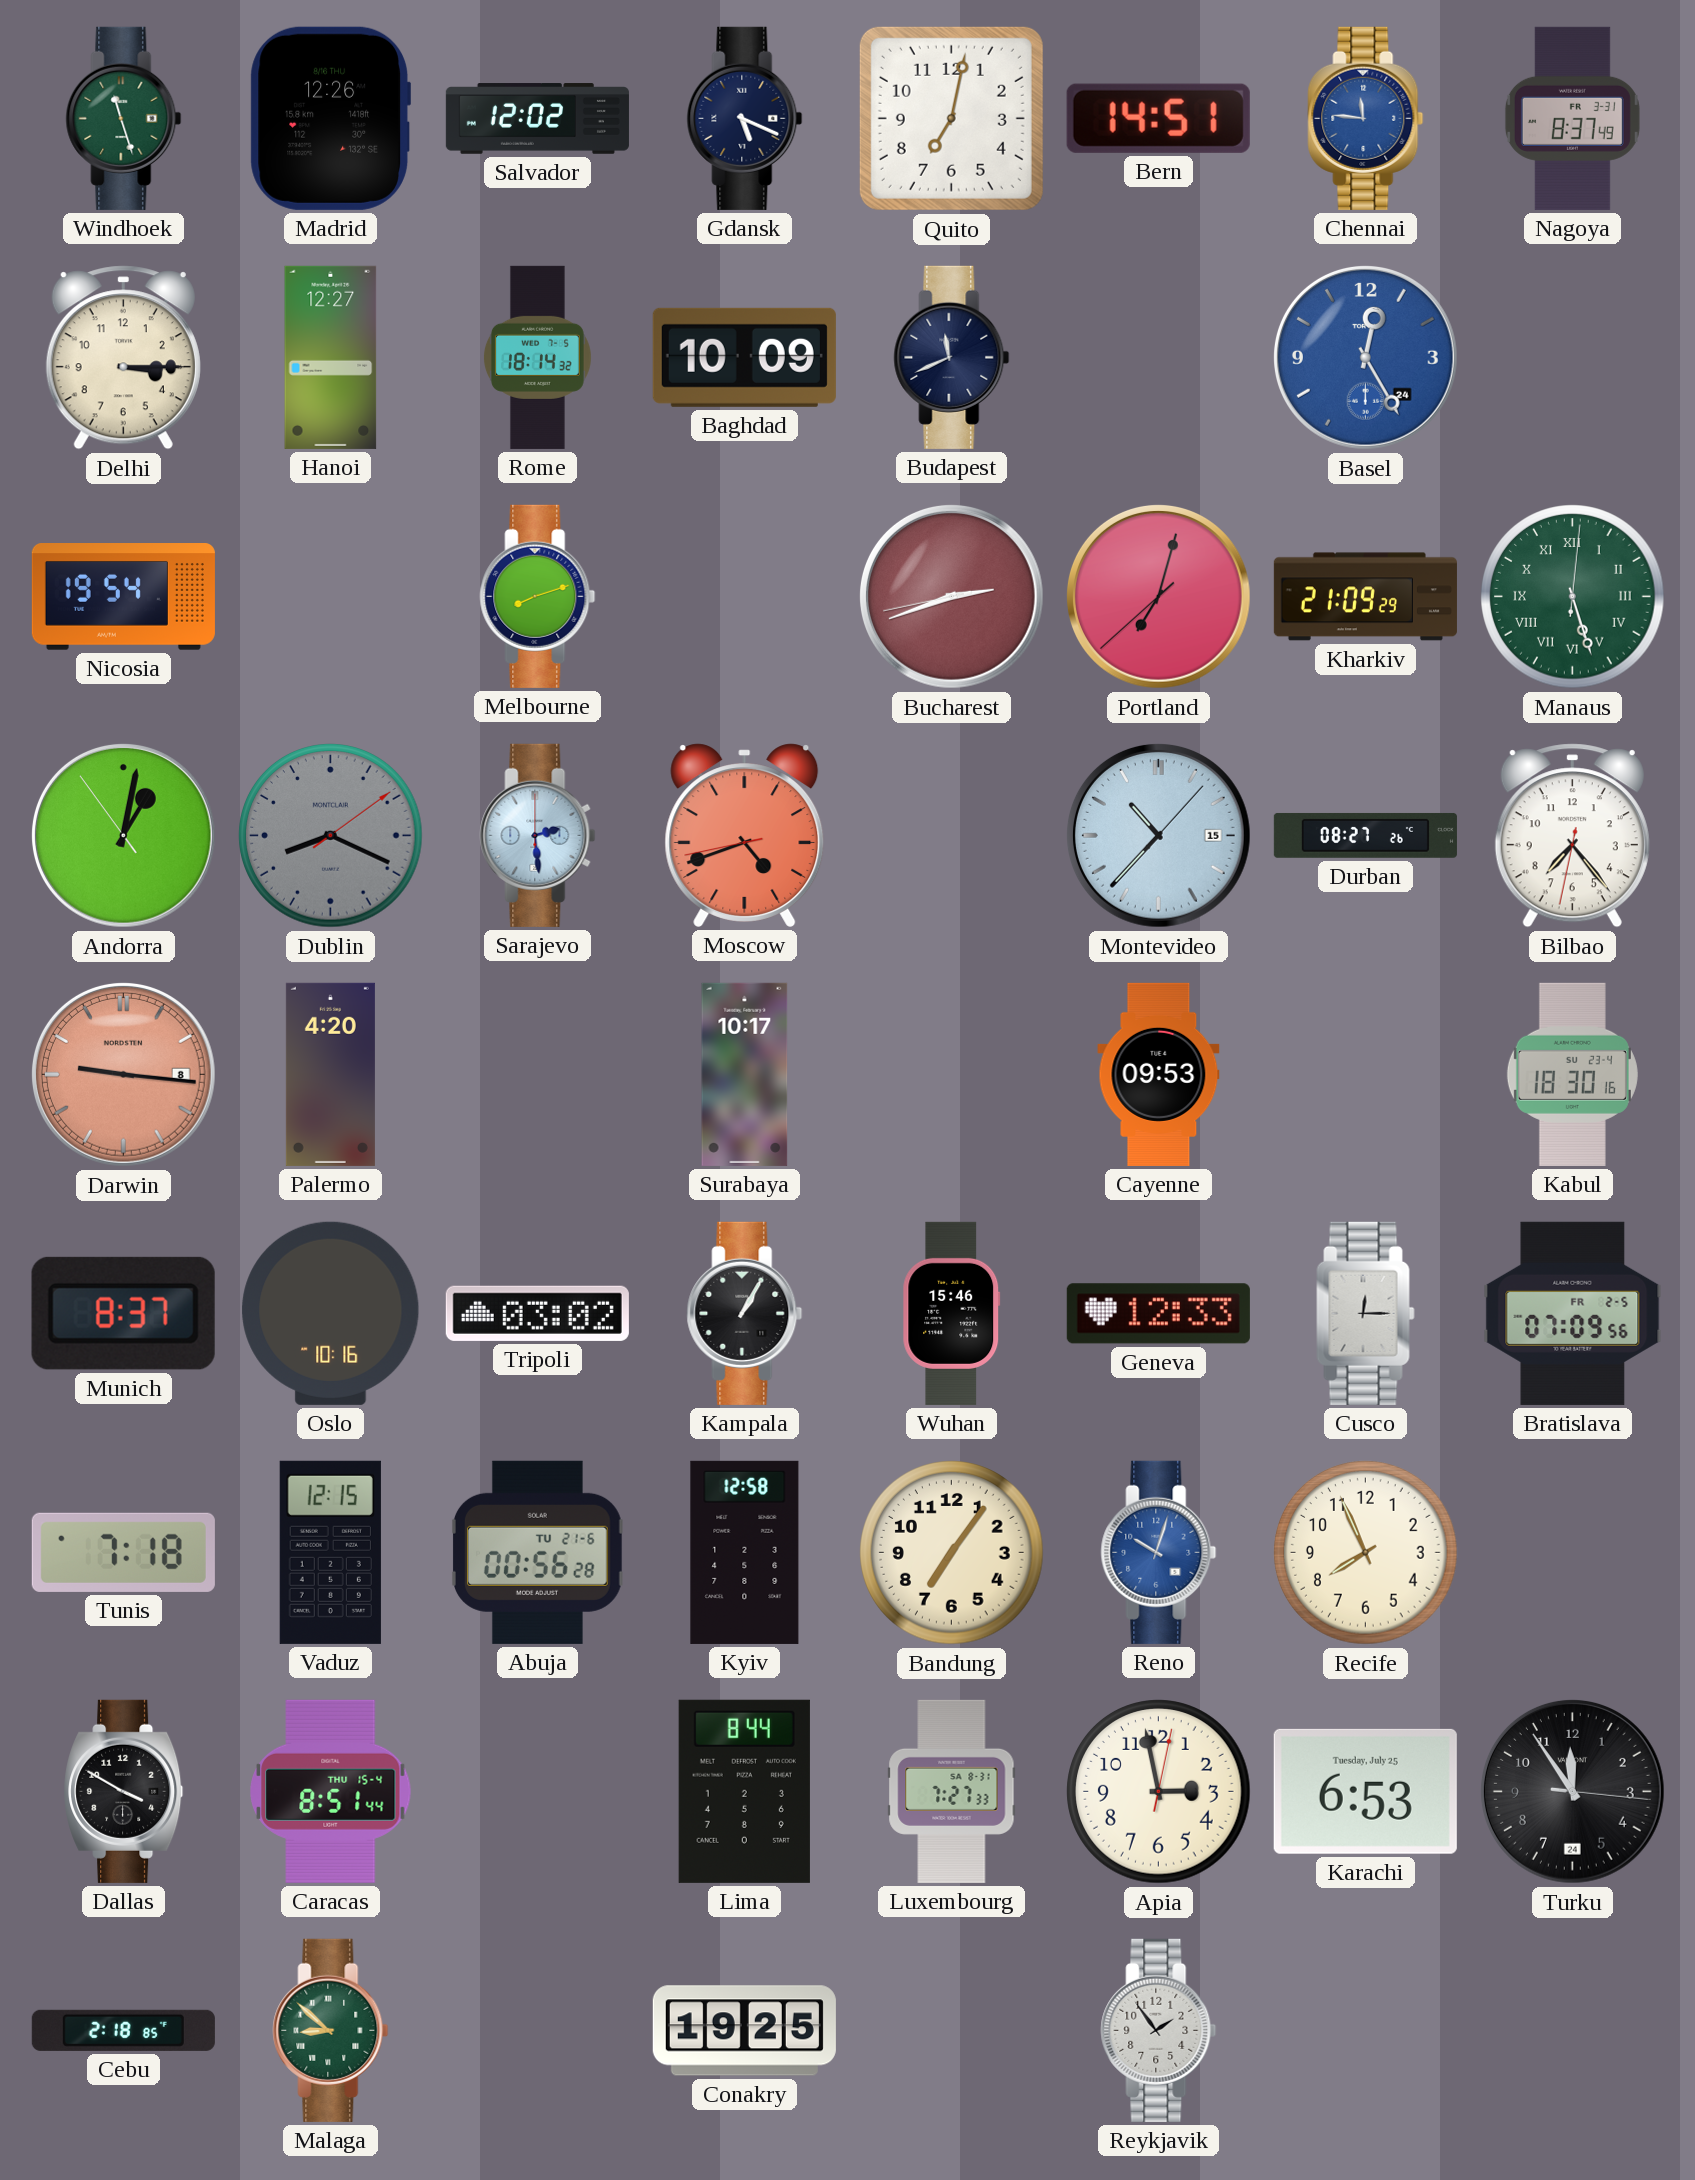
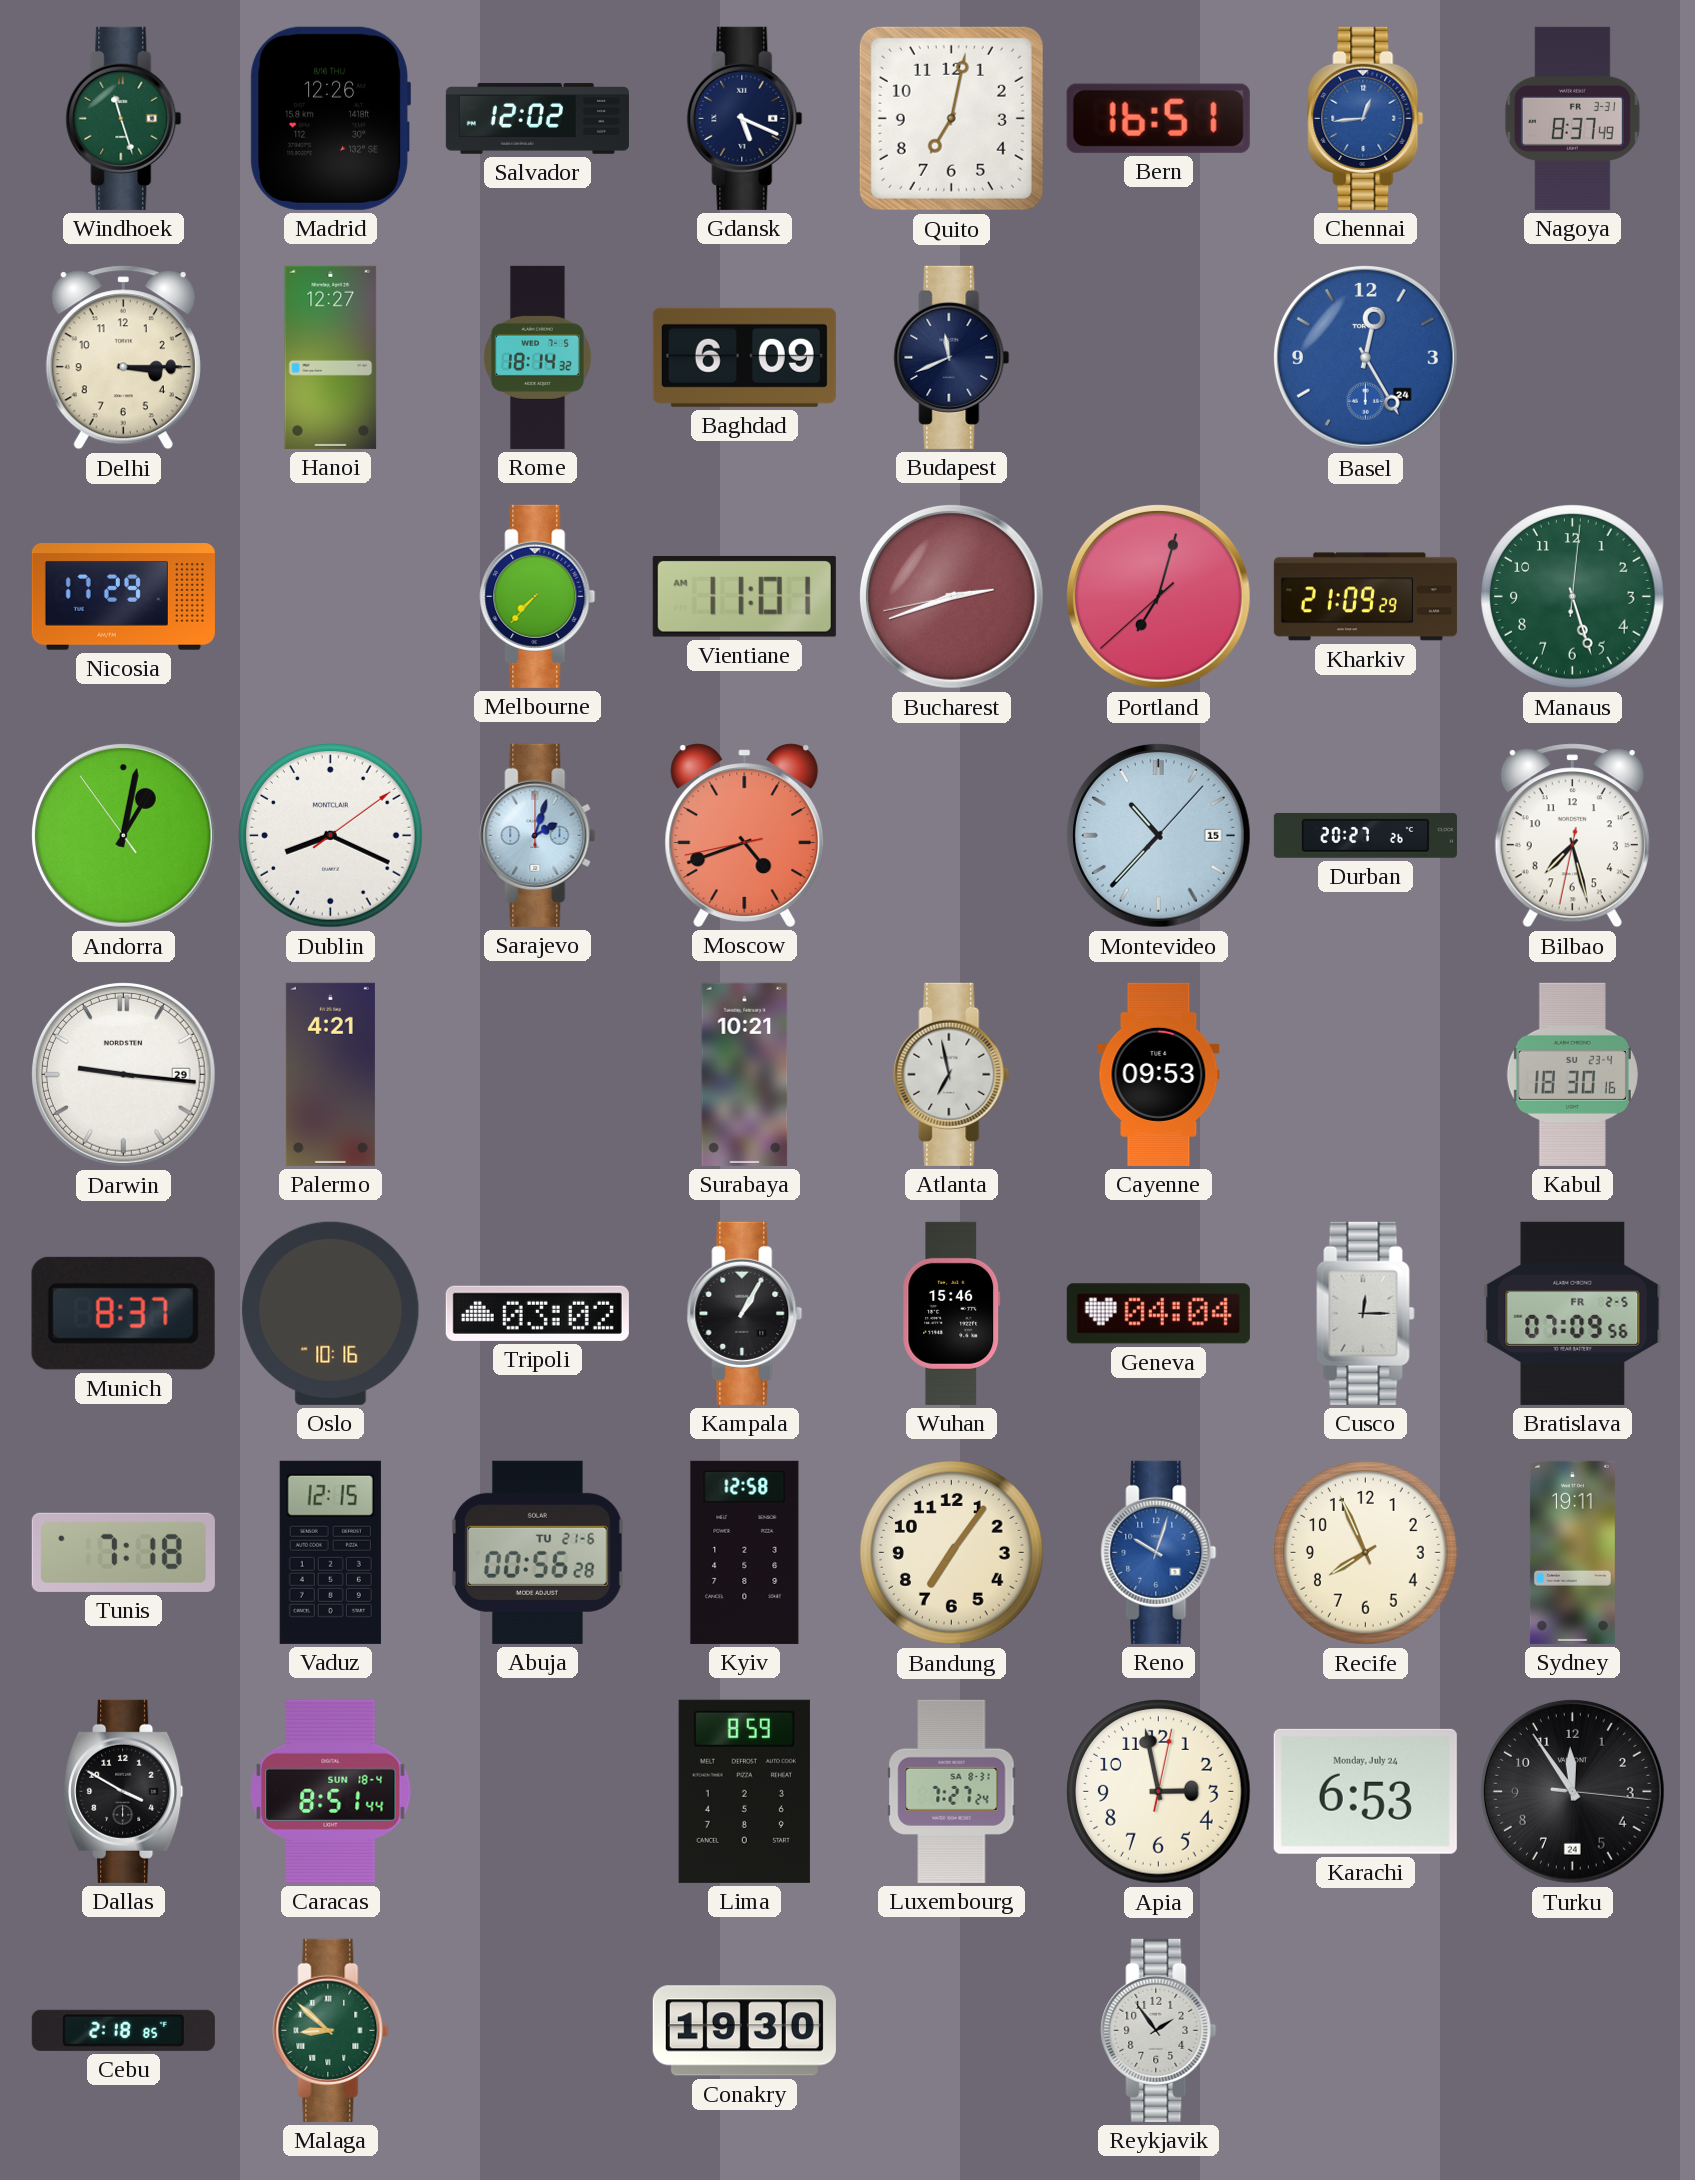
Bern: 14:51 -> 16:51
Chennai: 11:46 -> 12:44
Baghdad: 10:09 -> 6:09
Nicosia: 19:54 -> 17:29
Melbourne: 8:12 -> 7:37
Vientiane: none -> 11:01
Manaus numerals: Roman -> Arabic
Dublin dial: grey -> white
Sarajevo: 2:29 -> 2:03
Durban: 08:27 -> 20:27
Bilbao: 7:23 -> 7:27
Darwin date: 8 -> 29
Darwin dial: salmon -> white
Palermo: 4:20 -> 4:21
Surabaya: 10:17 -> 10:21
Atlanta: none -> 6:58
Geneva: 12:33 -> 04:04
Sydney: none -> 19:11
Caracas date: THU 15-4 -> SUN 18-4
Lima: 8:44 -> 8:59
Luxembourg: 7:27:33 -> 7:27:24
Karachi date: Tuesday, July 25 -> Monday, July 24
Conakry: 19:25 -> 19:30
